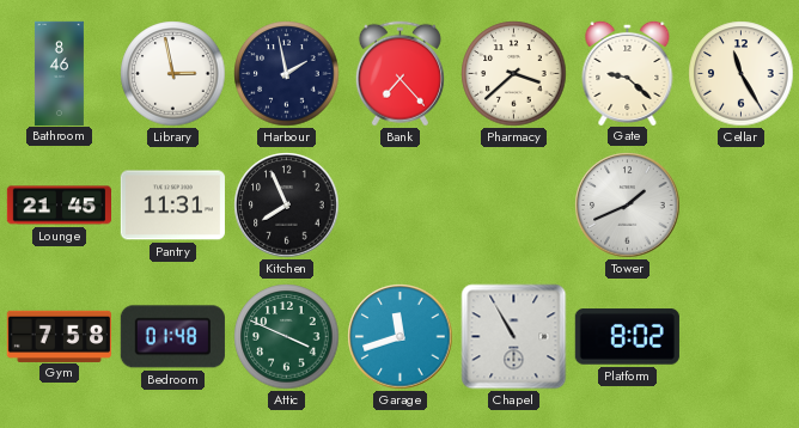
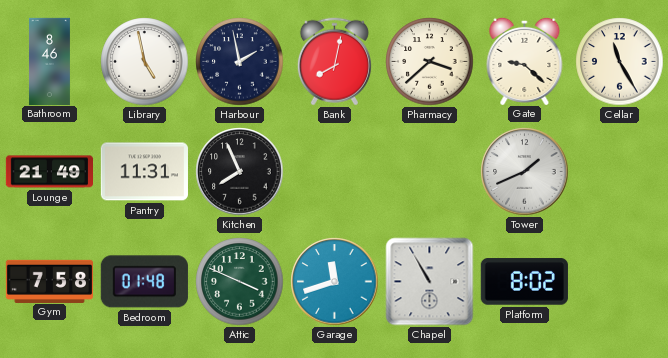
Library: 2:58 -> 4:58
Bank: 7:23 -> 8:02
Lounge: 21:45 -> 21:49
